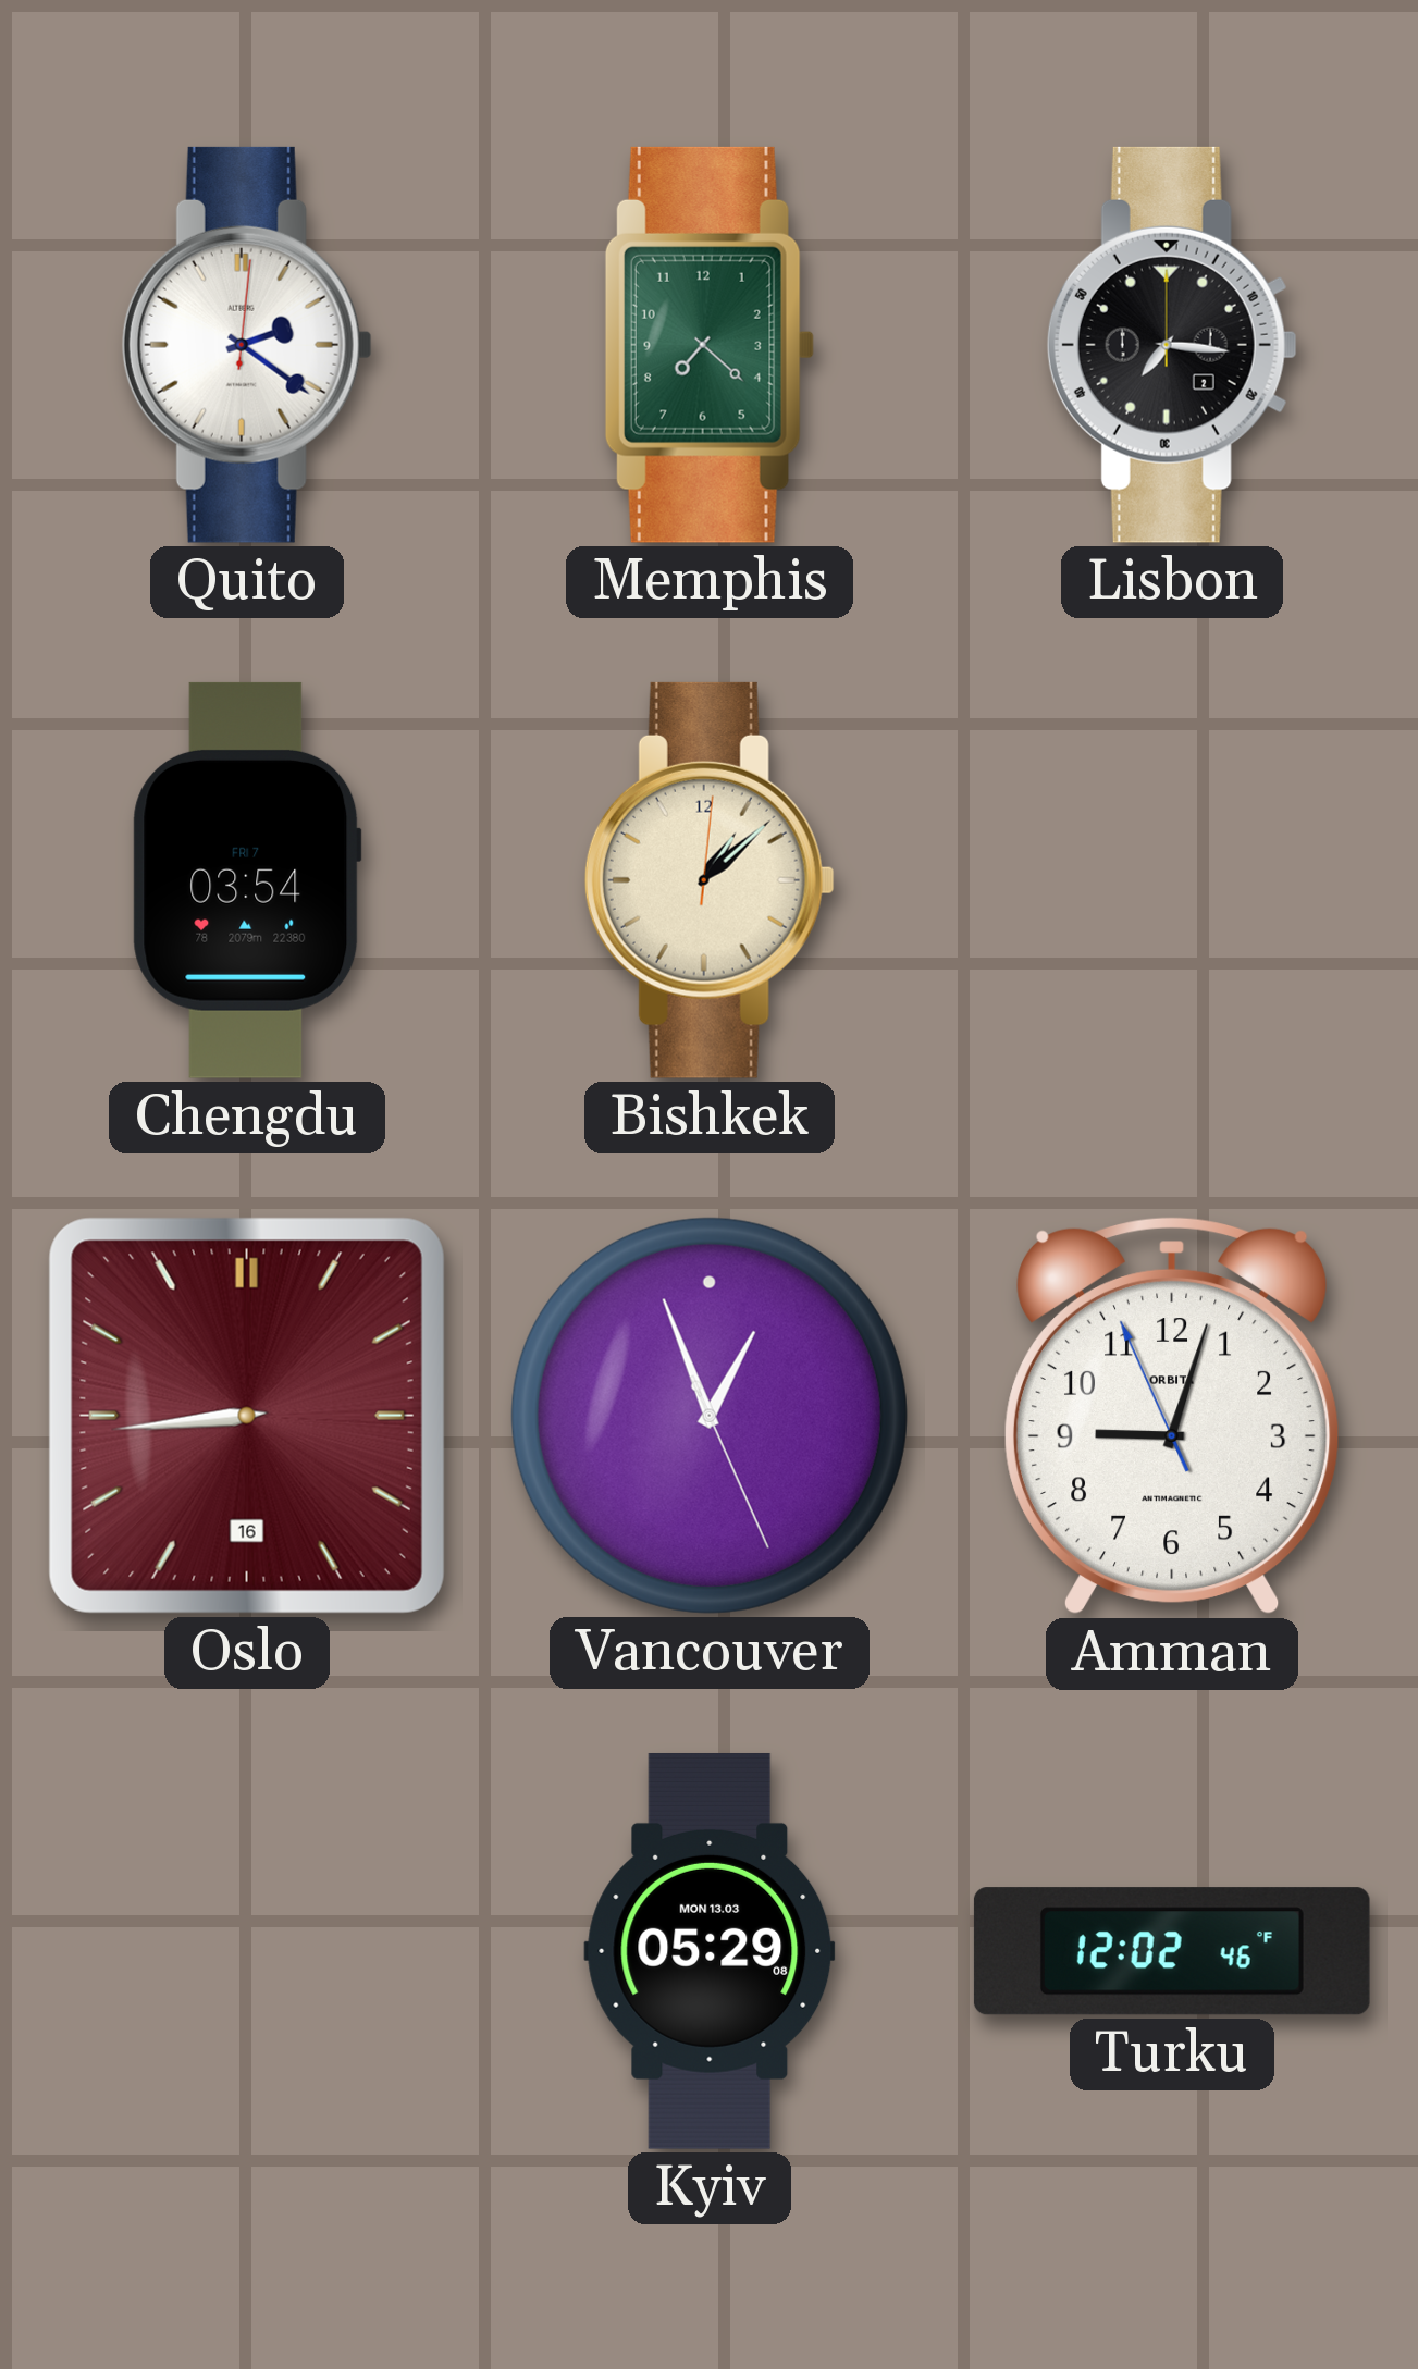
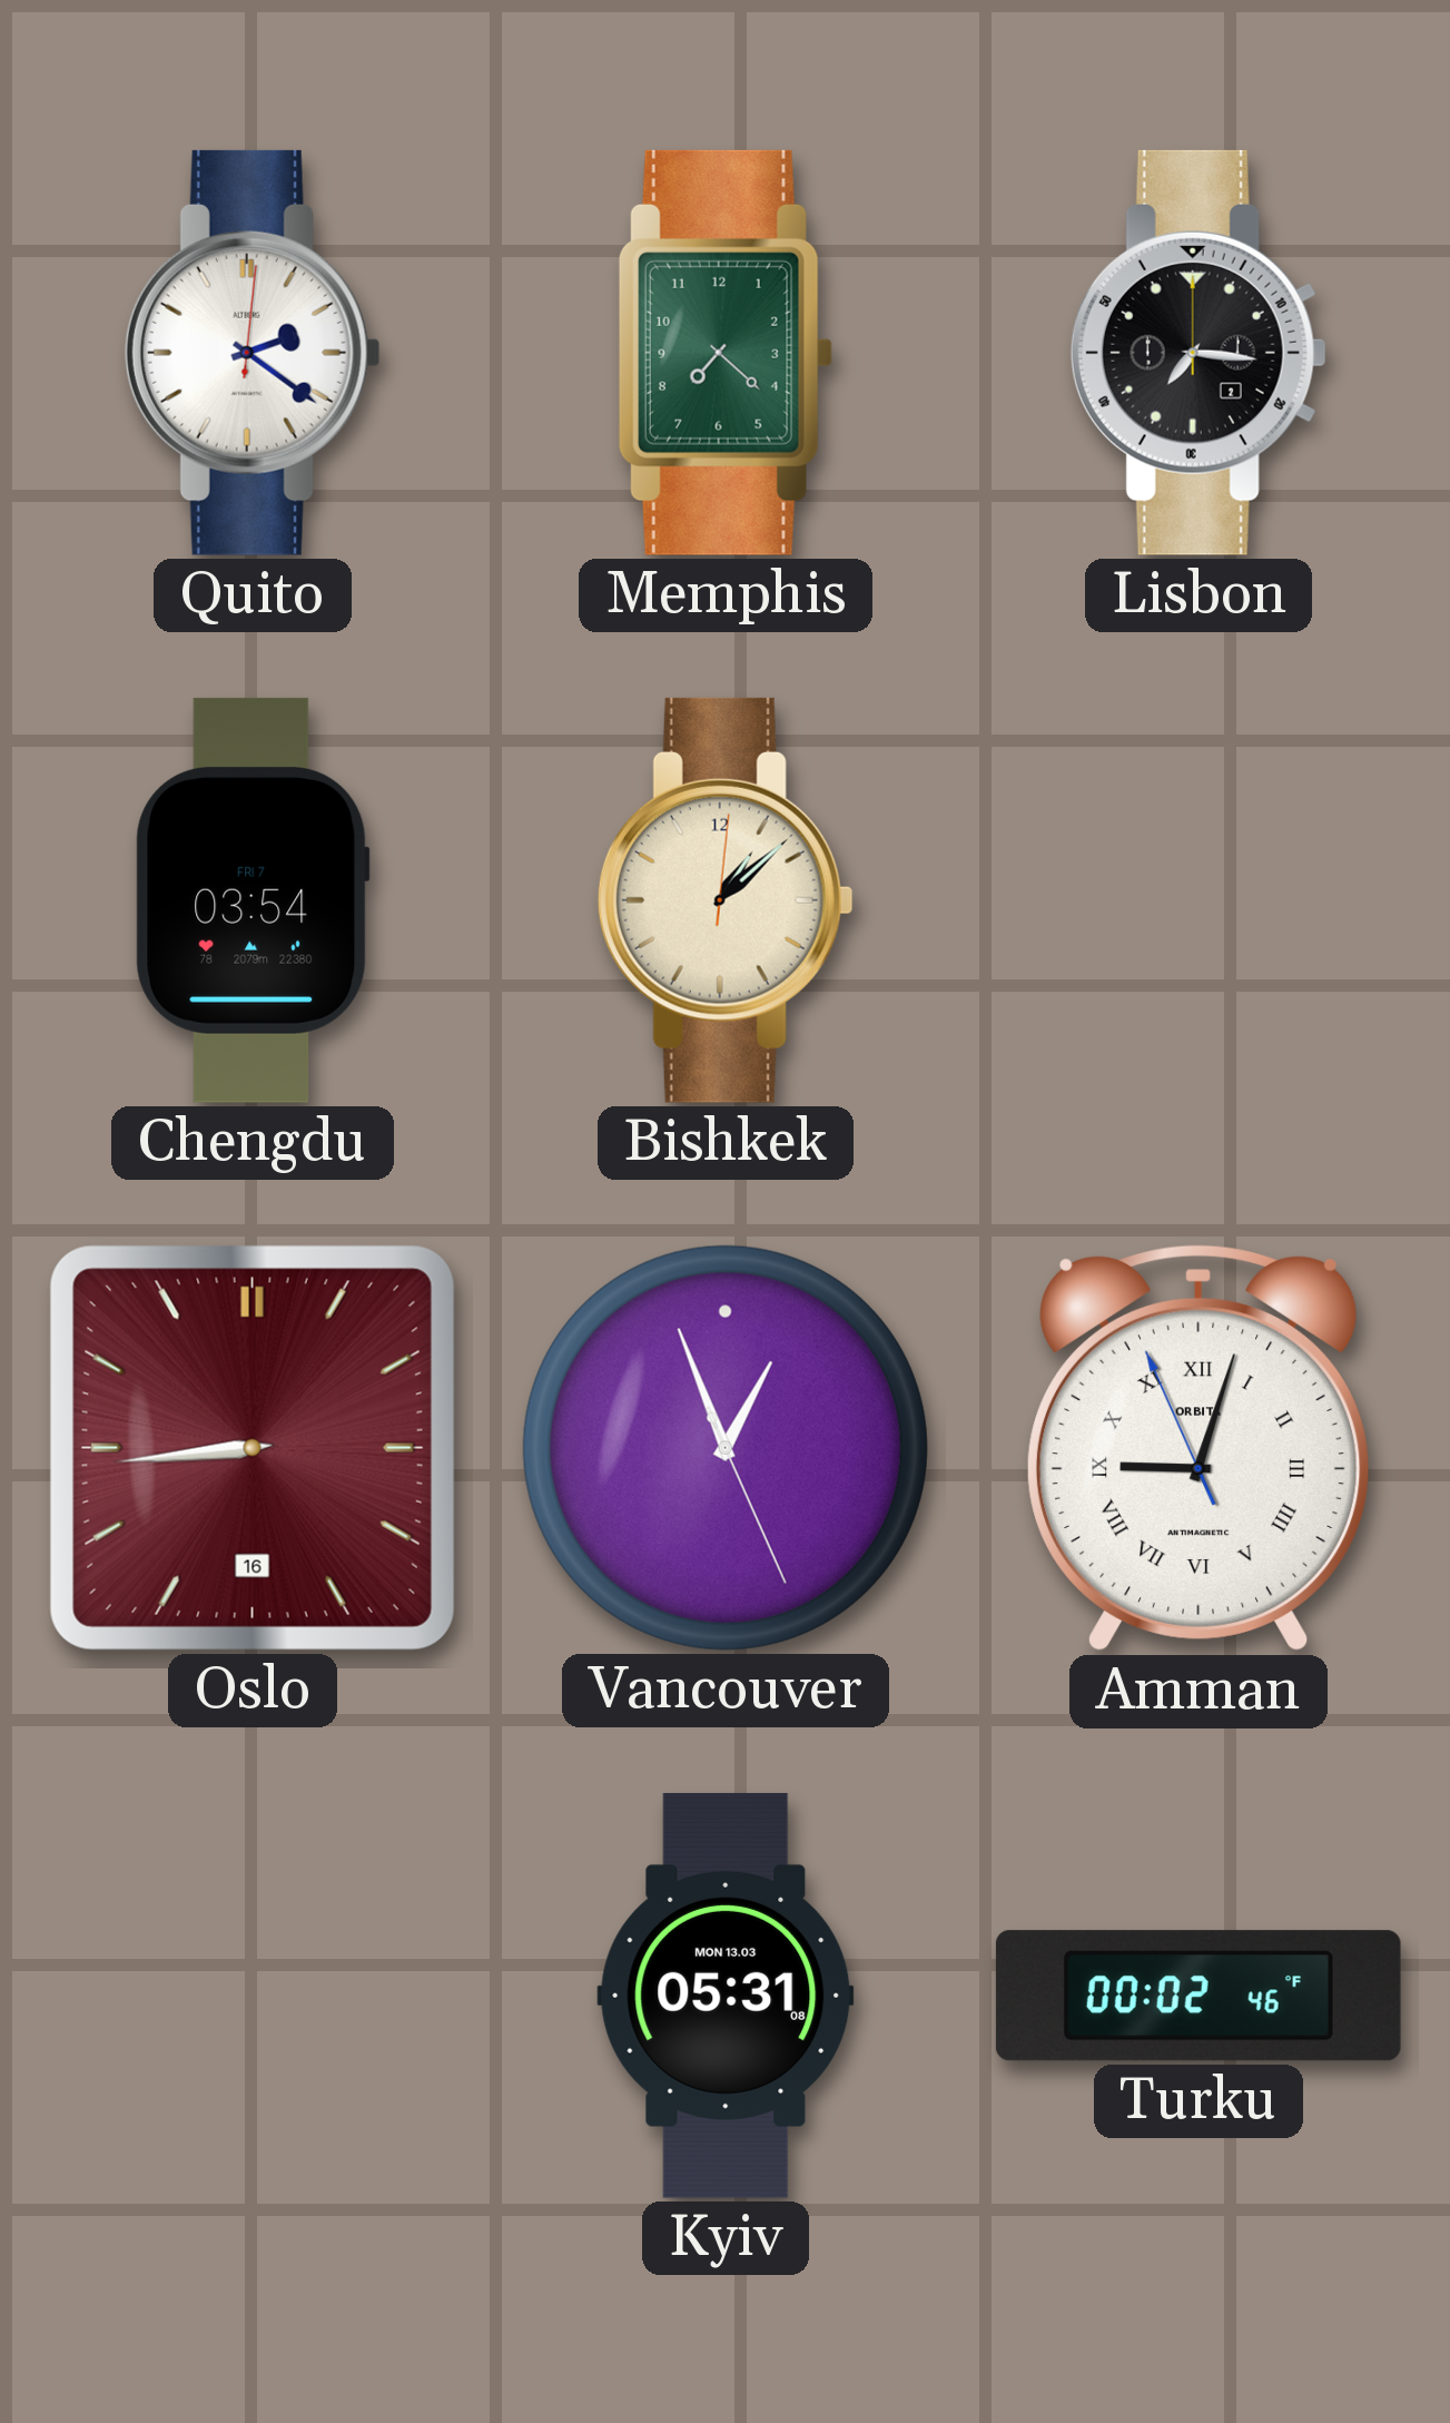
Amman numerals: Arabic -> Roman
Kyiv: 05:29 -> 05:31
Turku: 12:02 -> 00:02
